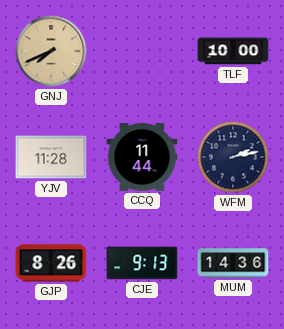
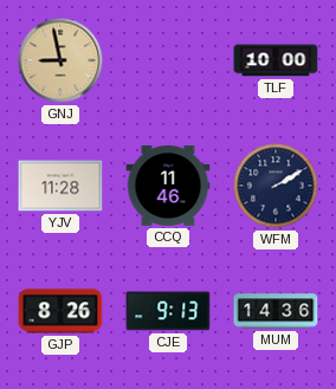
GNJ: 7:41 -> 8:58
CCQ: 11:44 -> 11:46
WFM: 2:13 -> 2:10
